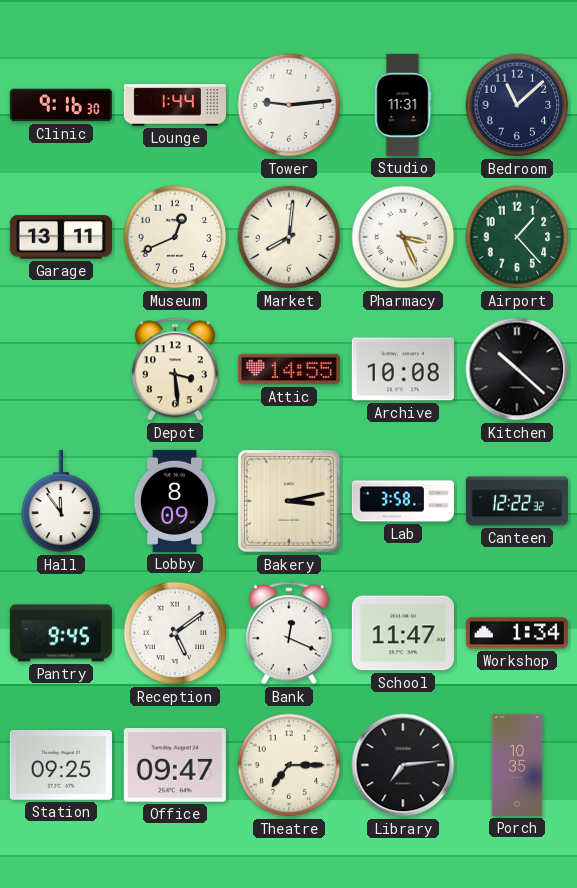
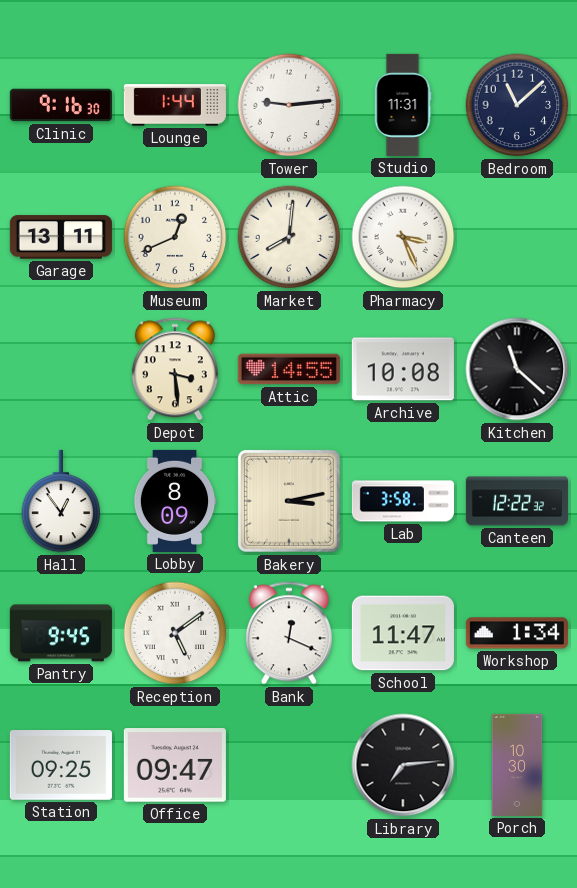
Airport: 1:23 -> none
Kitchen: 10:22 -> 11:22
Hall: 11:54 -> 12:54
Theatre: 7:15 -> none
Porch: 10:35 -> 10:30
